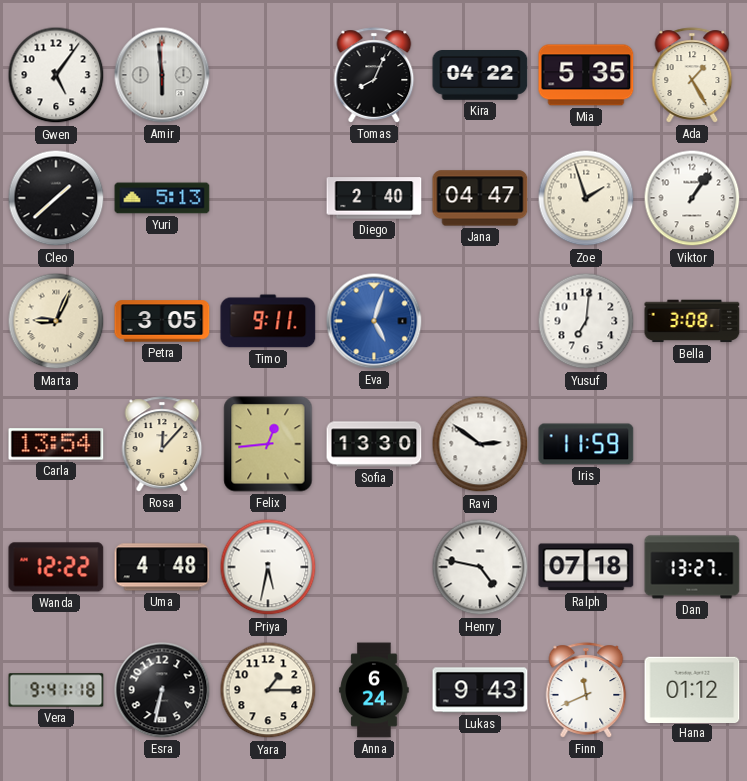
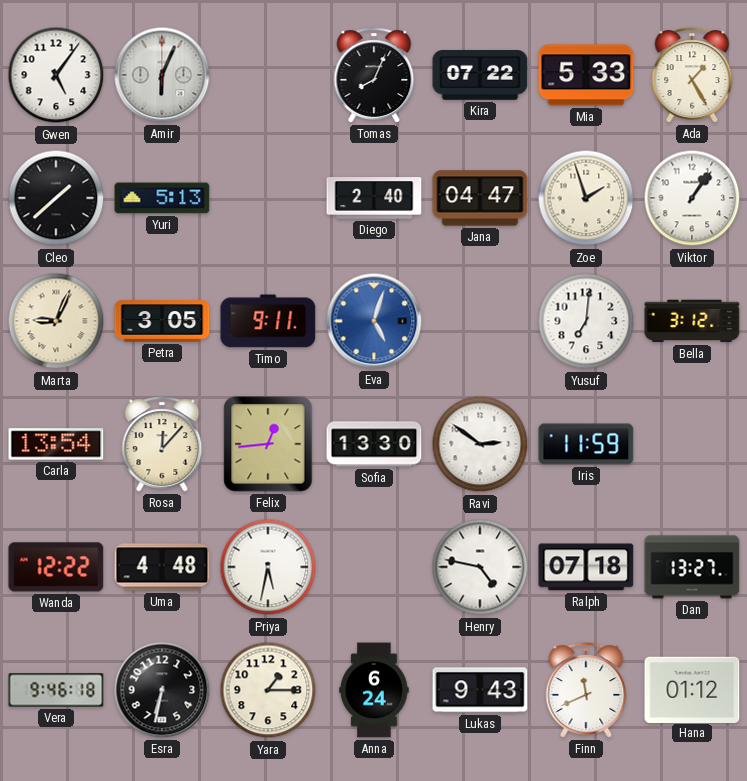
Amir: 5:59 -> 6:04
Kira: 04:22 -> 07:22
Mia: 5:35 -> 5:33
Bella: 3:08 -> 3:12
Vera: 9:41 -> 9:46
